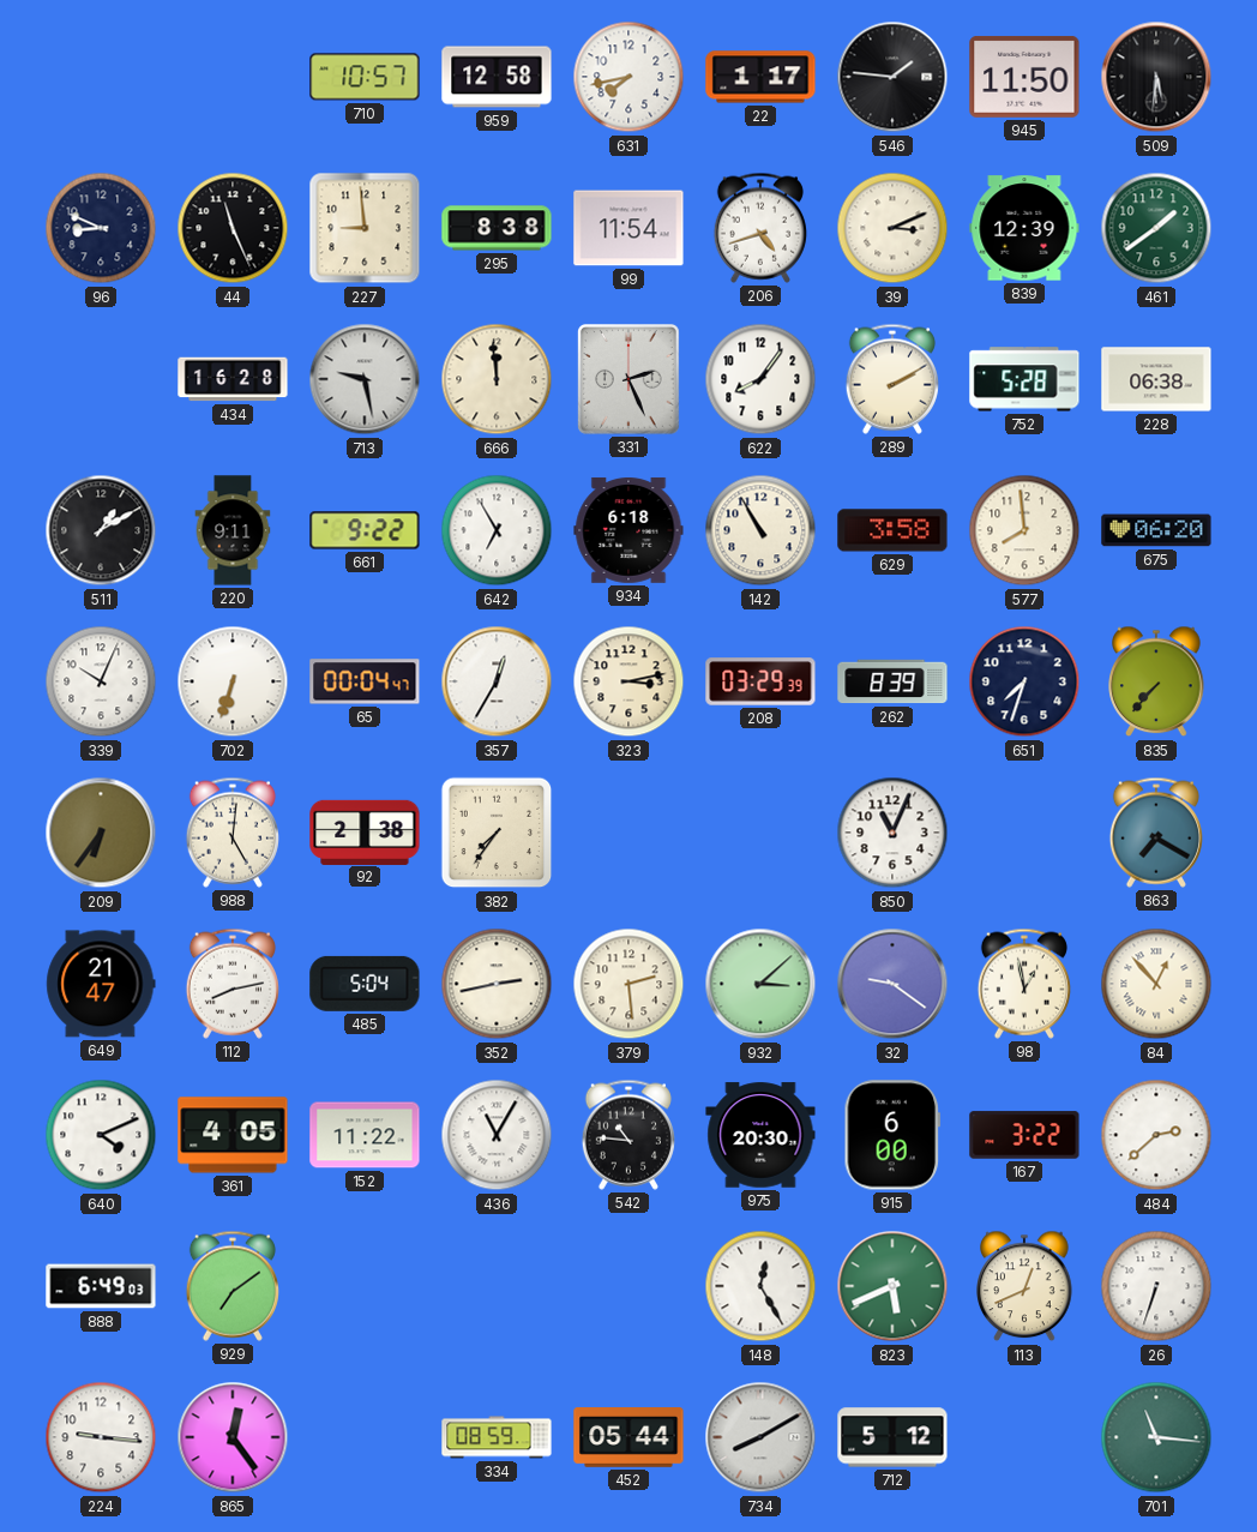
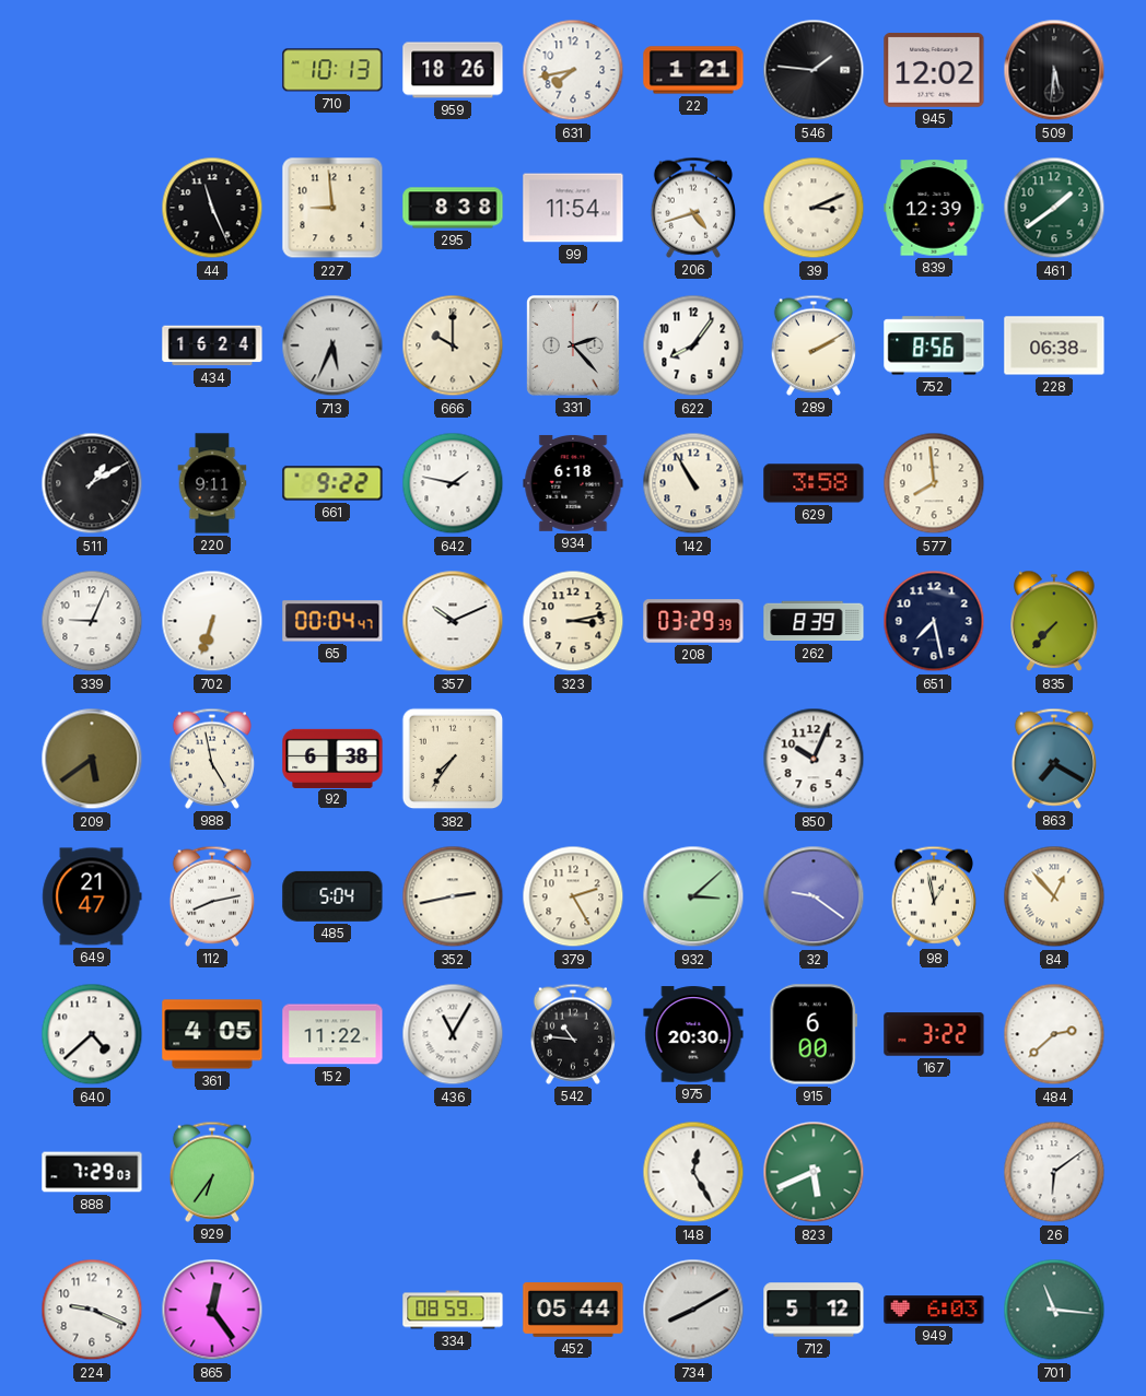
710: 10:57 -> 10:13
959: 12:58 -> 18:26
22: 1:17 -> 1:21
945: 11:50 -> 12:02
96: 8:49 -> none
434: 16:28 -> 16:24
713: 9:28 -> 5:34
666: 11:59 -> 10:00
331: 2:26 -> 2:23
752: 5:28 -> 8:56
642: 6:55 -> 1:47
675: 06:20 -> none
339: 10:04 -> 9:04
357: 12:35 -> 10:11
651: 7:33 -> 7:28
209: 6:36 -> 5:39
988: 5:01 -> 4:58
92: 2:38 -> 6:38
850: 11:04 -> 10:04
379: 2:29 -> 2:25
640: 4:11 -> 4:38
888: 6:49 -> 7:29
929: 7:09 -> 6:36
113: 12:41 -> none
26: 6:33 -> 6:09
224: 9:16 -> 9:19
949: none -> 6:03
